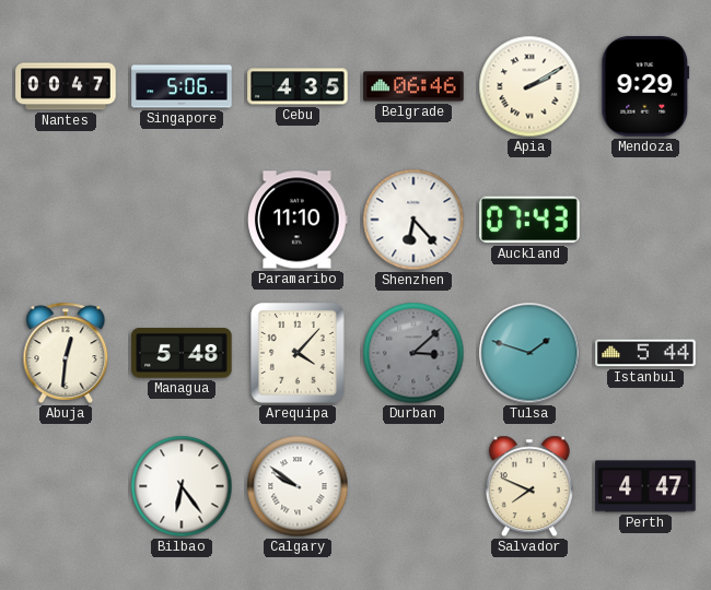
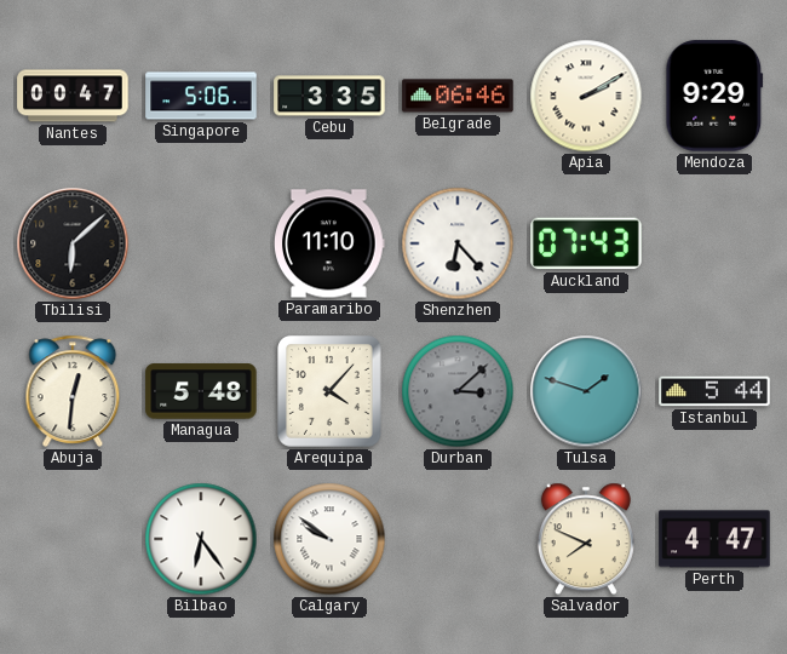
Cebu: 4:35 -> 3:35
Tbilisi: none -> 6:08
